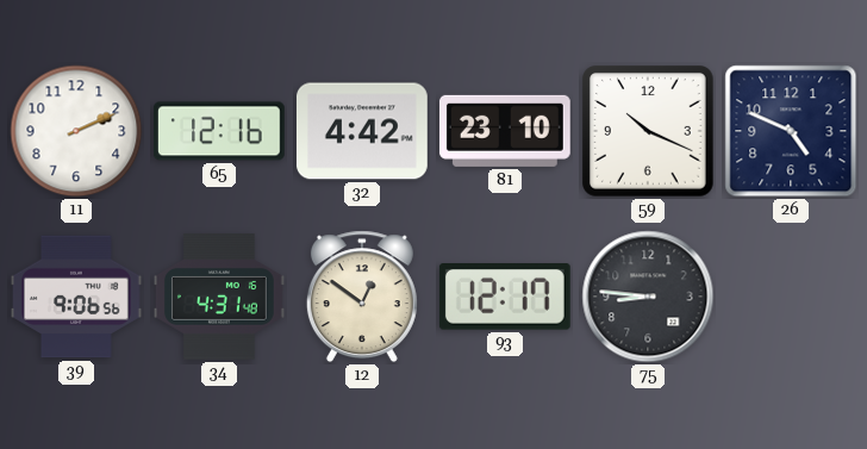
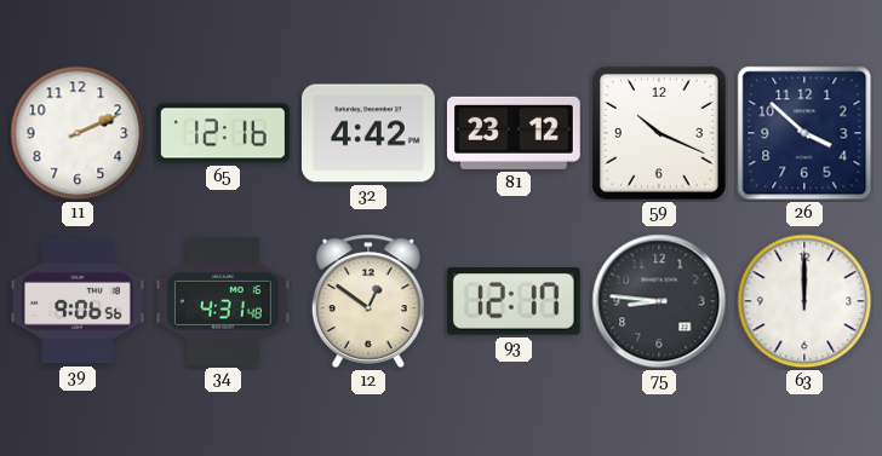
81: 23:10 -> 23:12
26: 4:49 -> 3:52
63: none -> 12:00
